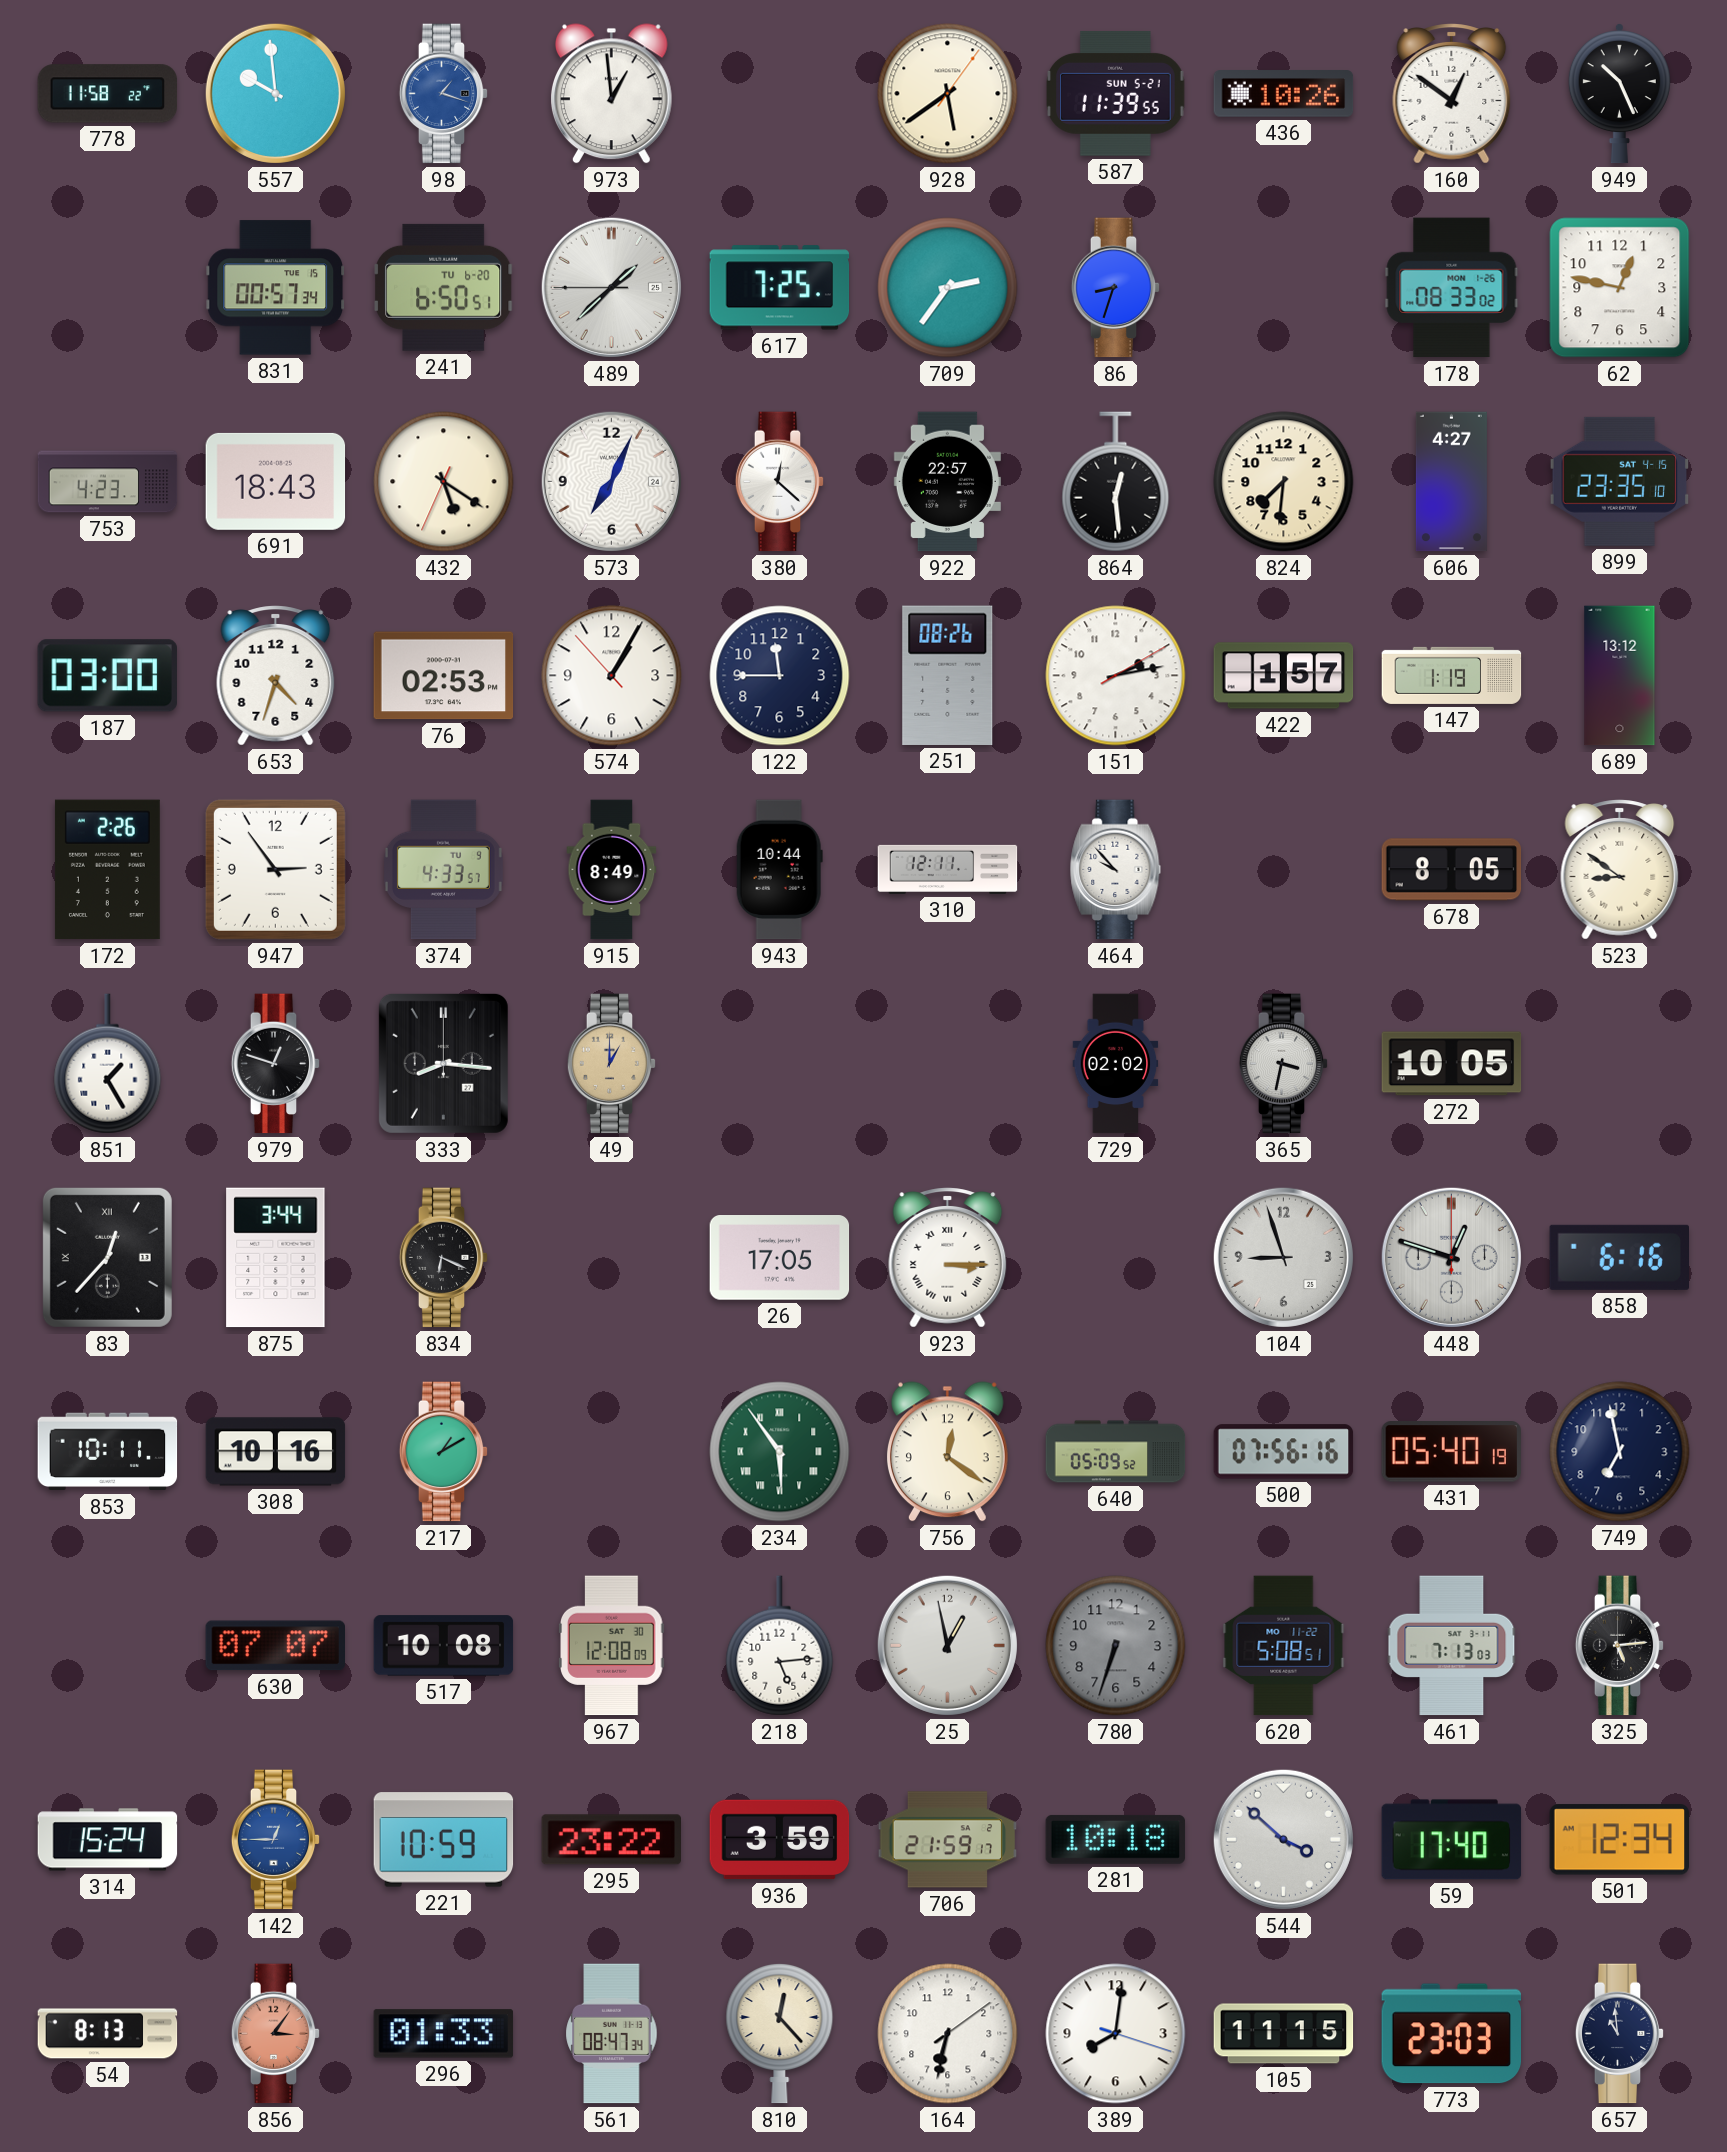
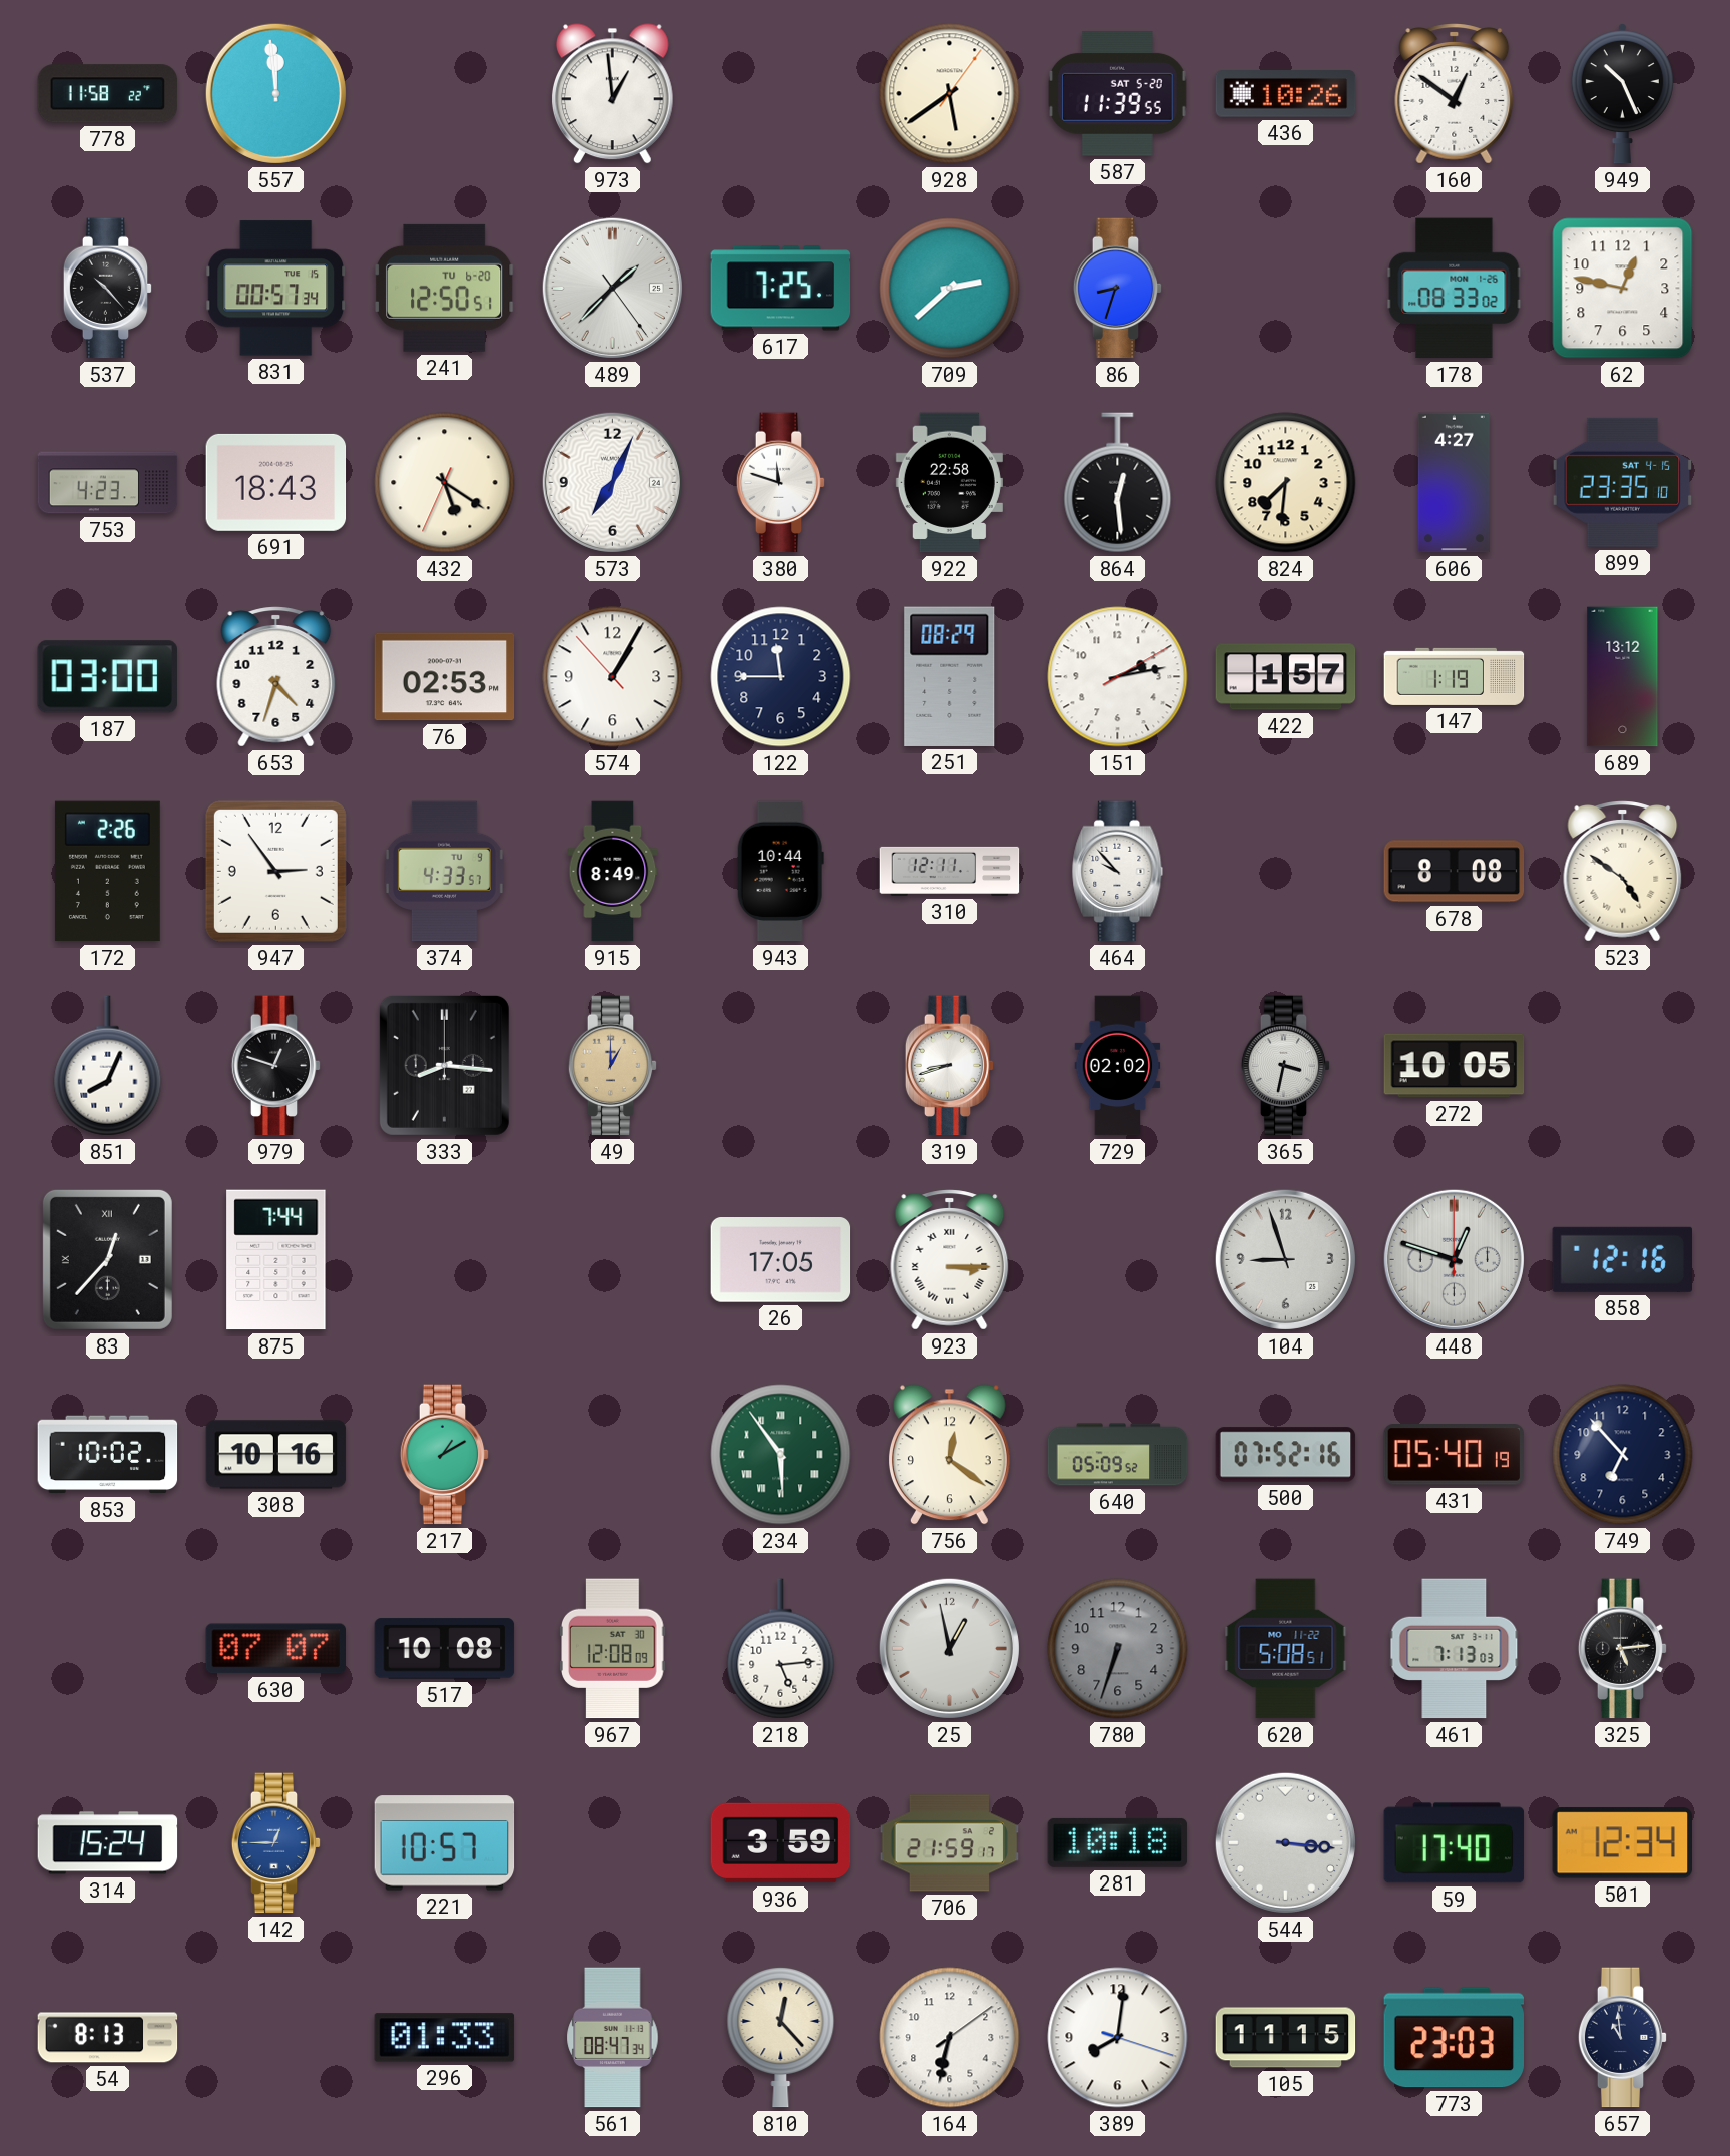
557: 9:59 -> 11:59
98: 1:18 -> none
587 date: SUN 5-21 -> SAT 5-20
537: none -> 10:23
241: 6:50 -> 12:50
489: 1:37:45 -> 1:37:24
709: 2:36 -> 2:38
380: 12:22 -> 11:48
922: 22:57 -> 22:58
251: 08:26 -> 08:29
678: 8:05 -> 8:08
523: 8:51 -> 4:51
851: 1:25 -> 8:04
319: none -> 8:42
875: 3:44 -> 7:44
834: 6:19 -> none
858: 6:16 -> 12:16
853: 10:11 -> 10:02
500: 07:56 -> 07:52
749: 6:58 -> 6:53
221: 10:59 -> 10:57
295: 23:22 -> none
544: 3:52 -> 3:16
856: 3:06 -> none
